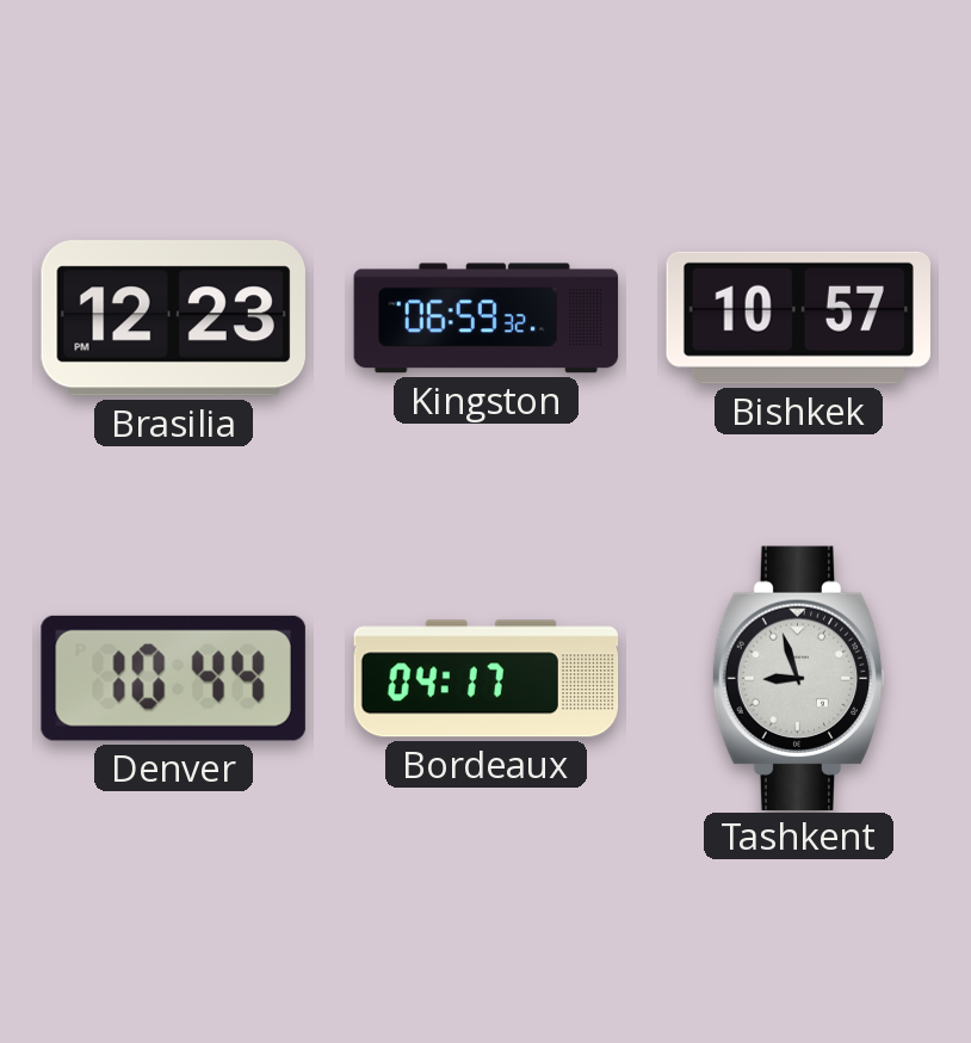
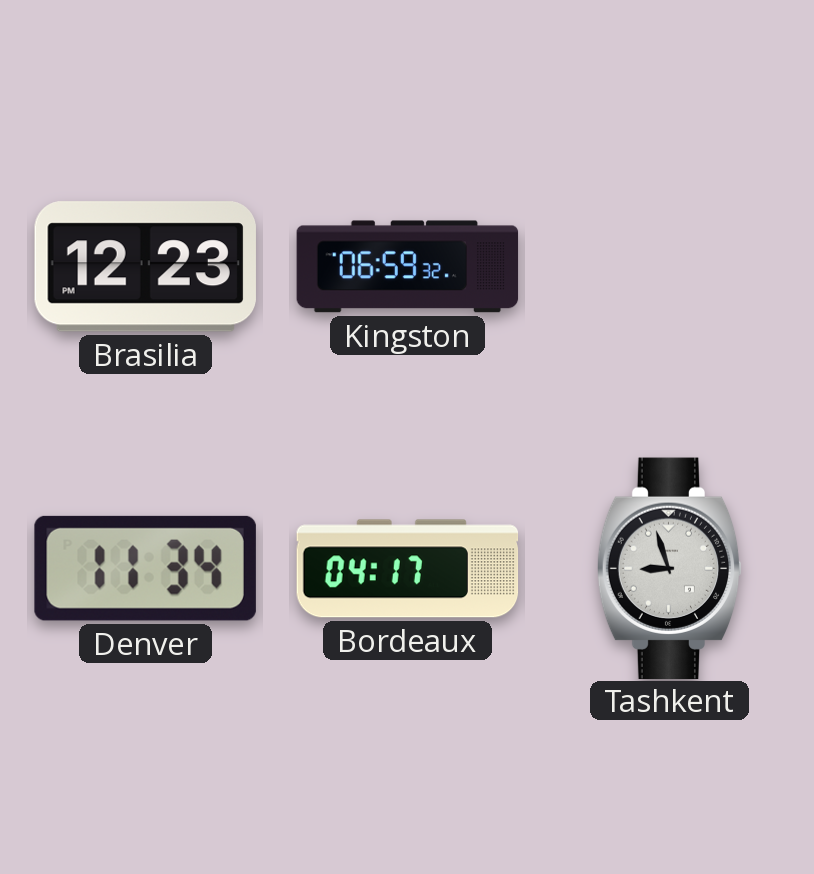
Bishkek: 10:57 -> none
Denver: 10:44 -> 11:34
